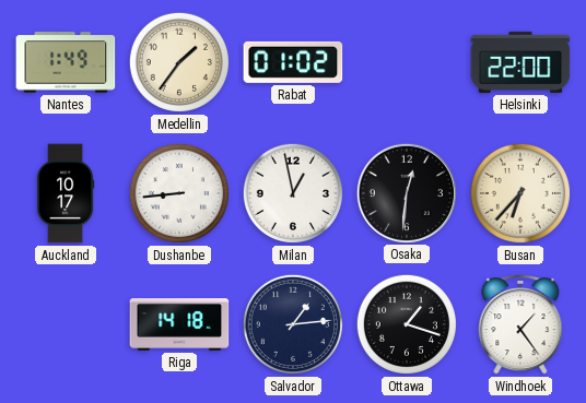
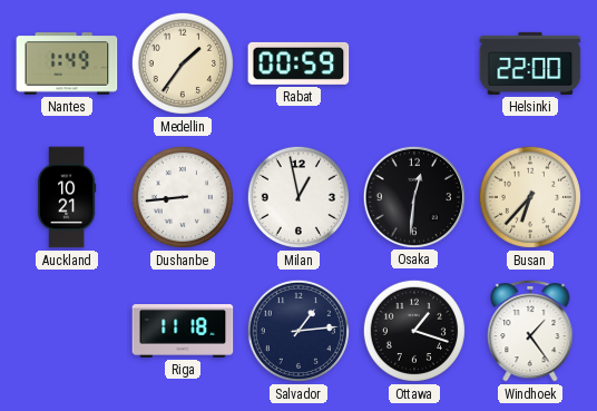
Rabat: 01:02 -> 00:59
Auckland: 10:17 -> 10:21
Riga: 14:18 -> 11:18
